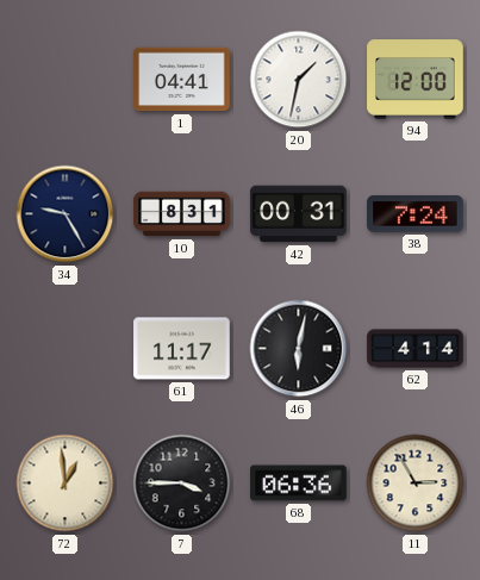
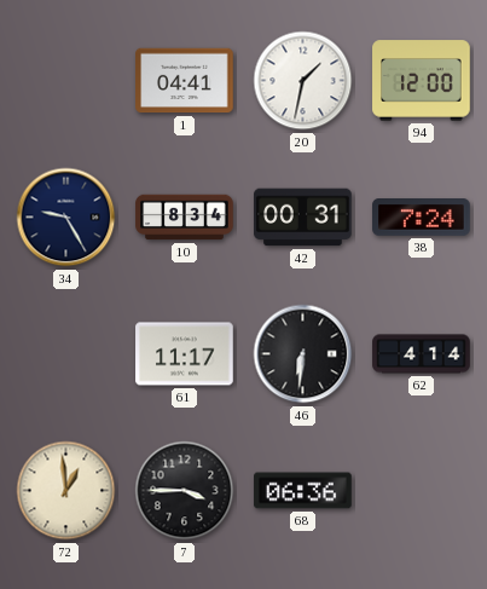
10: 8:31 -> 8:34
46: 6:02 -> 6:31
11: 2:55 -> none
